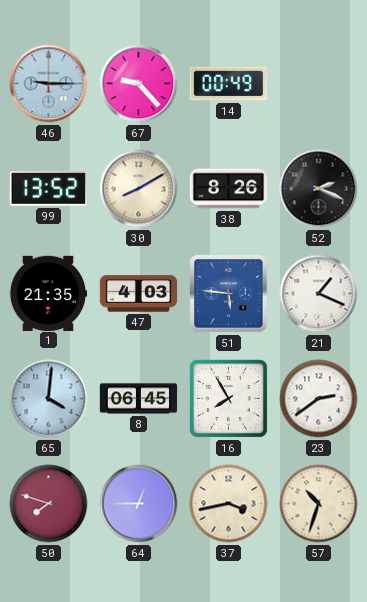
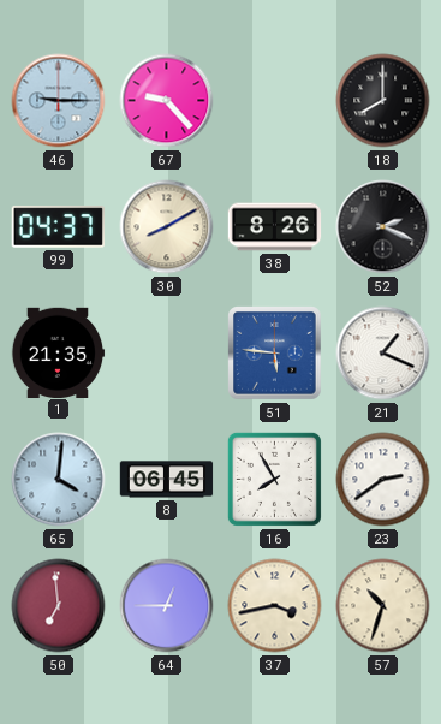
14: 00:49 -> none
18: none -> 8:00
99: 13:52 -> 04:37
47: 4:03 -> none
50: 7:48 -> 6:59
